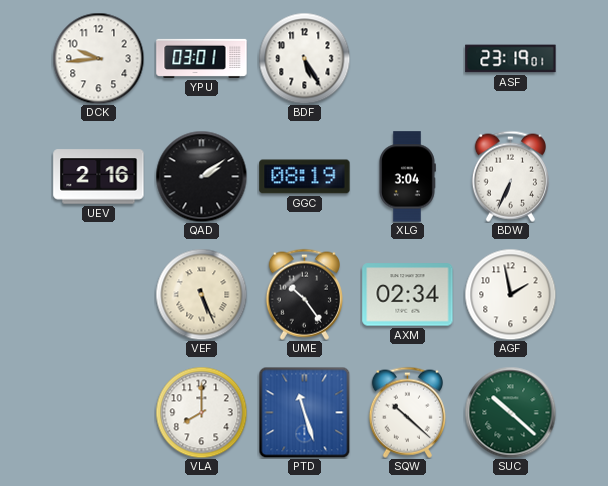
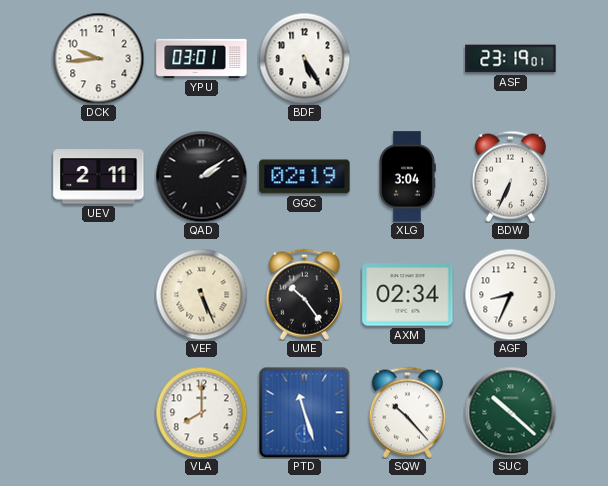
UEV: 2:16 -> 2:11
GGC: 08:19 -> 02:19
AGF: 1:58 -> 8:34
SQW: 10:22 -> 10:23
